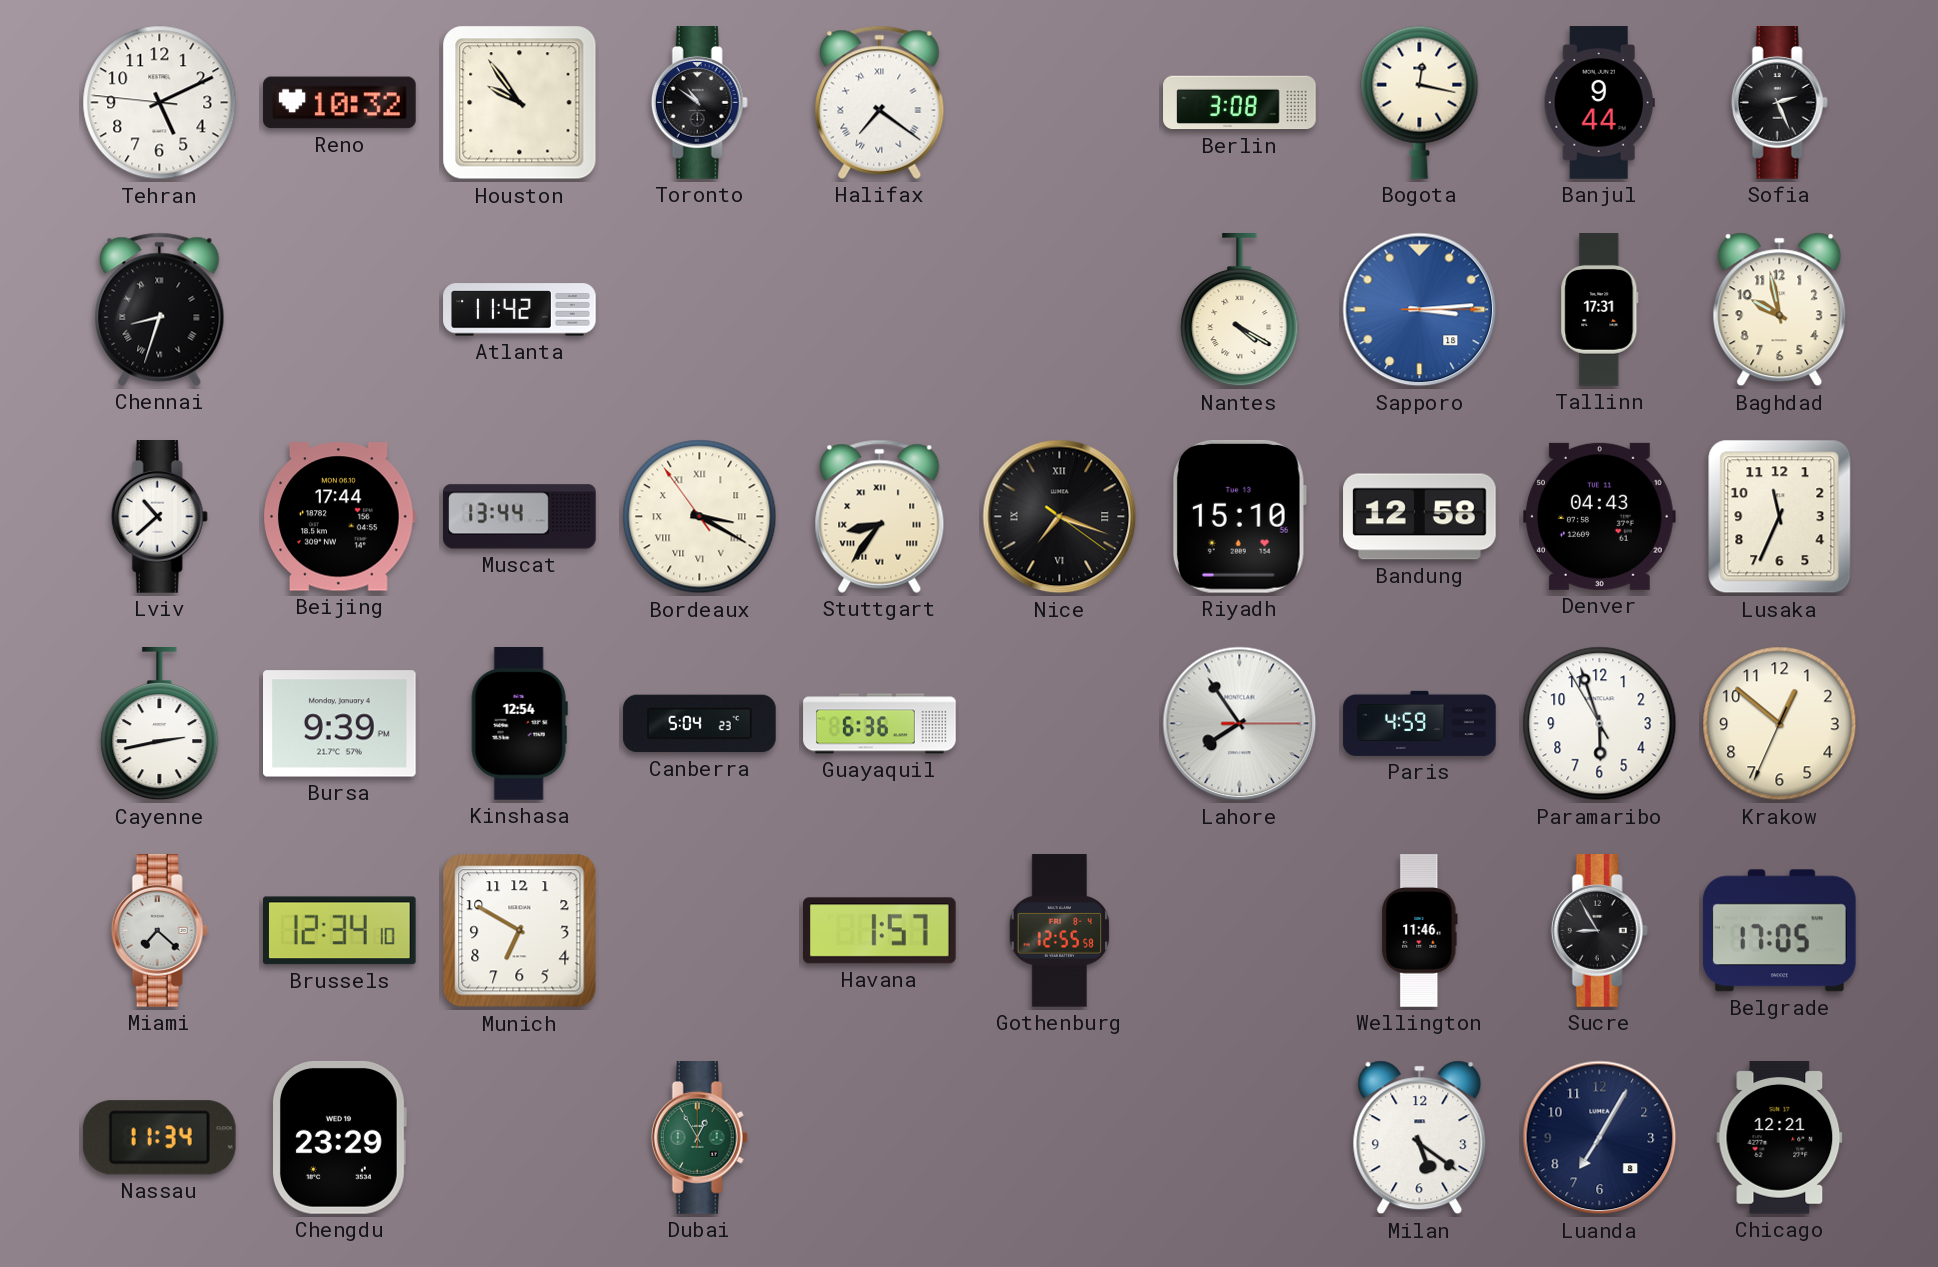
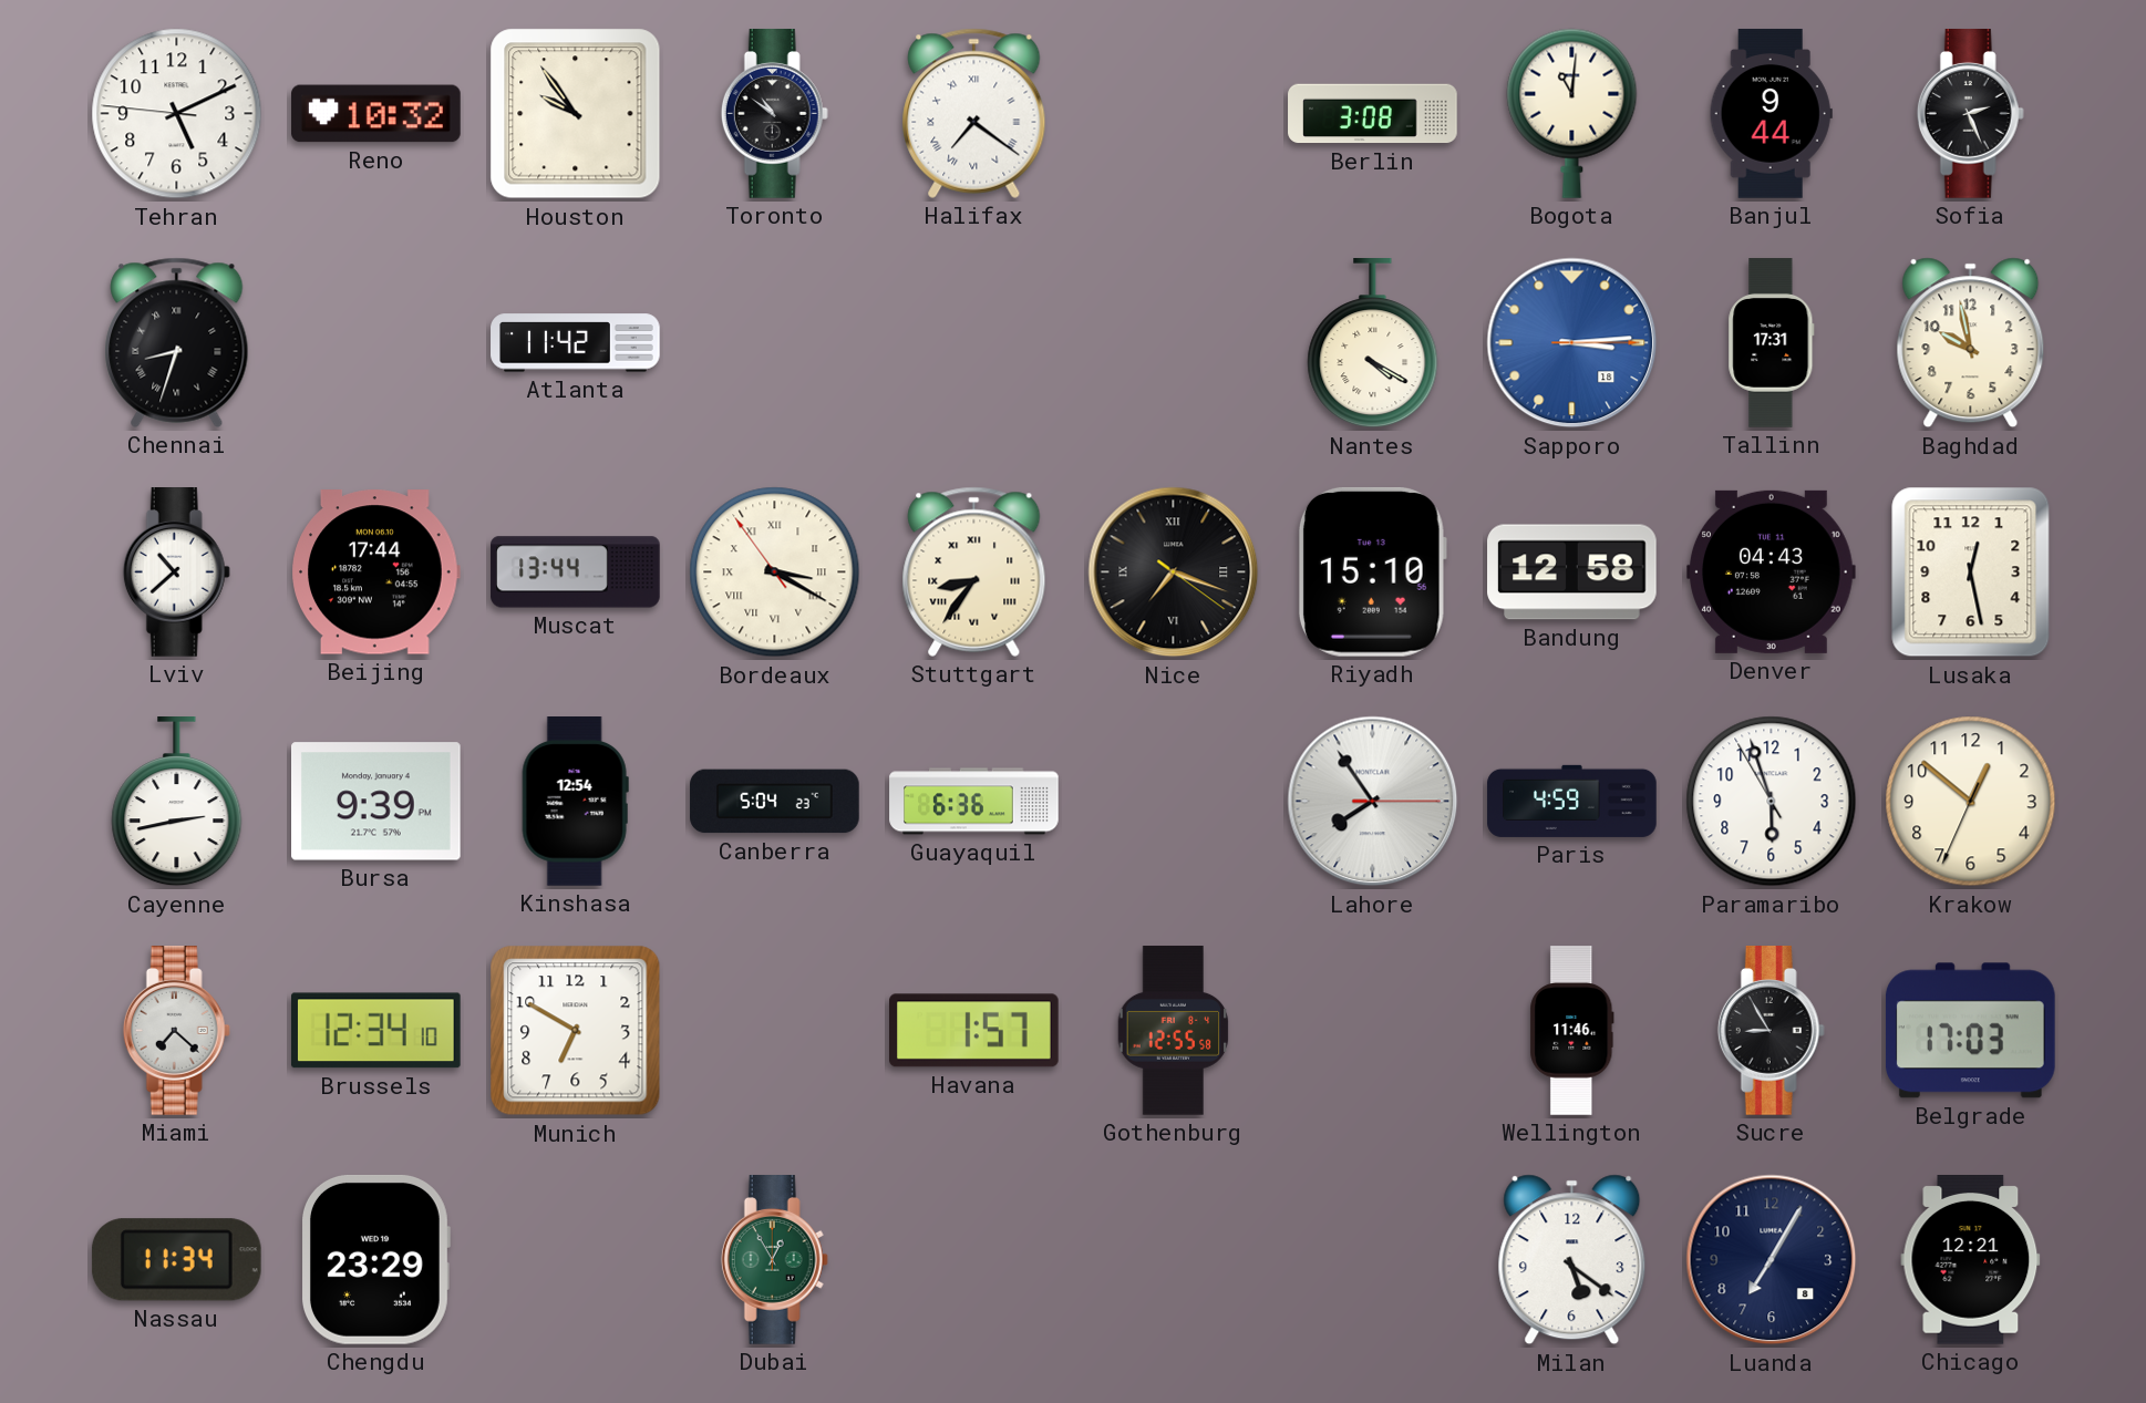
Bogota: 12:17 -> 11:01
Lusaka: 11:34 -> 12:28
Belgrade: 17:05 -> 17:03
